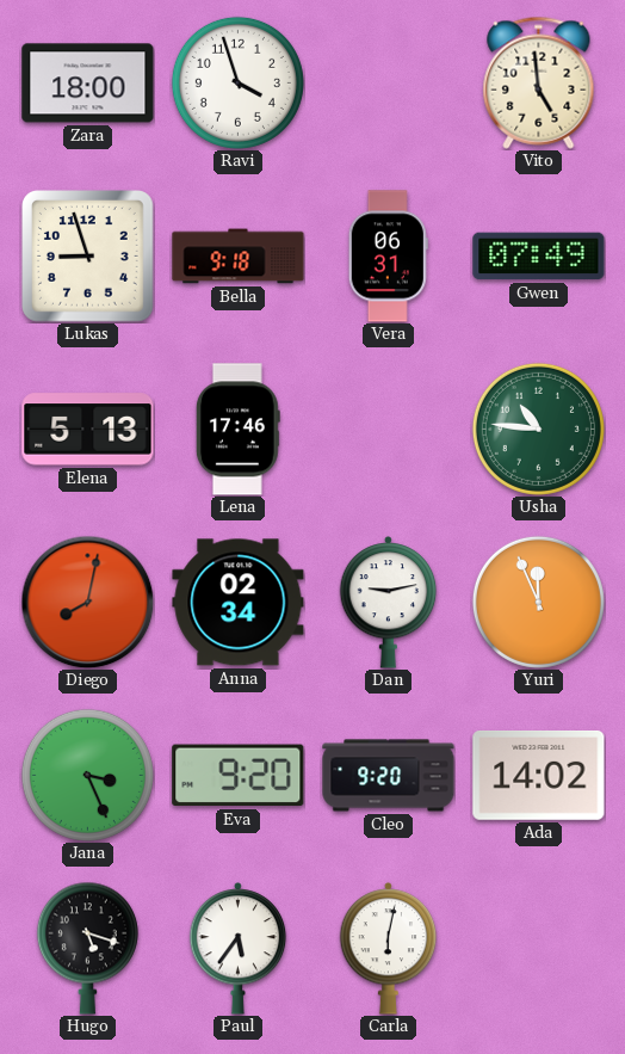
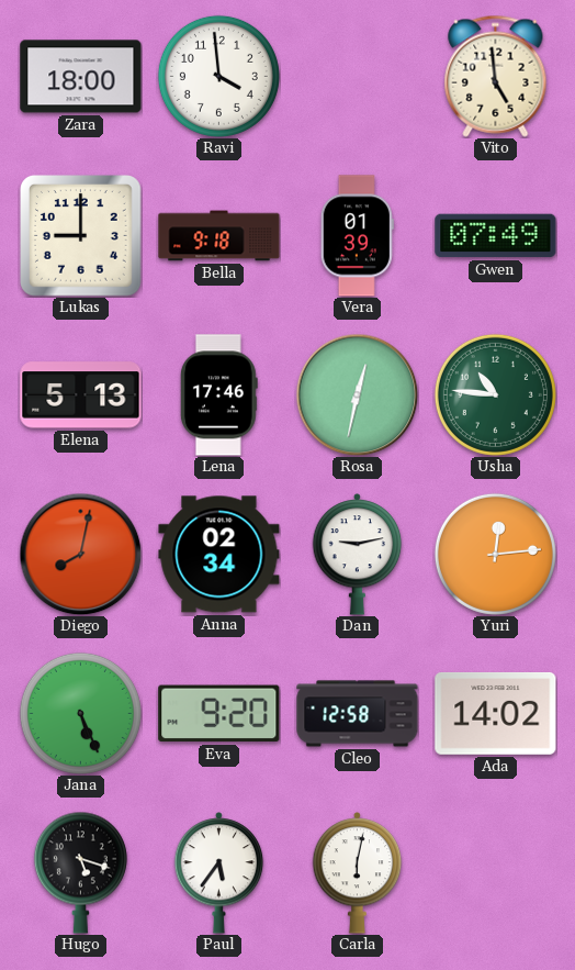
Ravi: 3:57 -> 3:59
Lukas: 8:57 -> 9:00
Vera: 06:31 -> 01:39
Rosa: none -> 12:32
Yuri: 11:56 -> 12:14
Jana: 3:26 -> 5:26
Cleo: 9:20 -> 12:58
